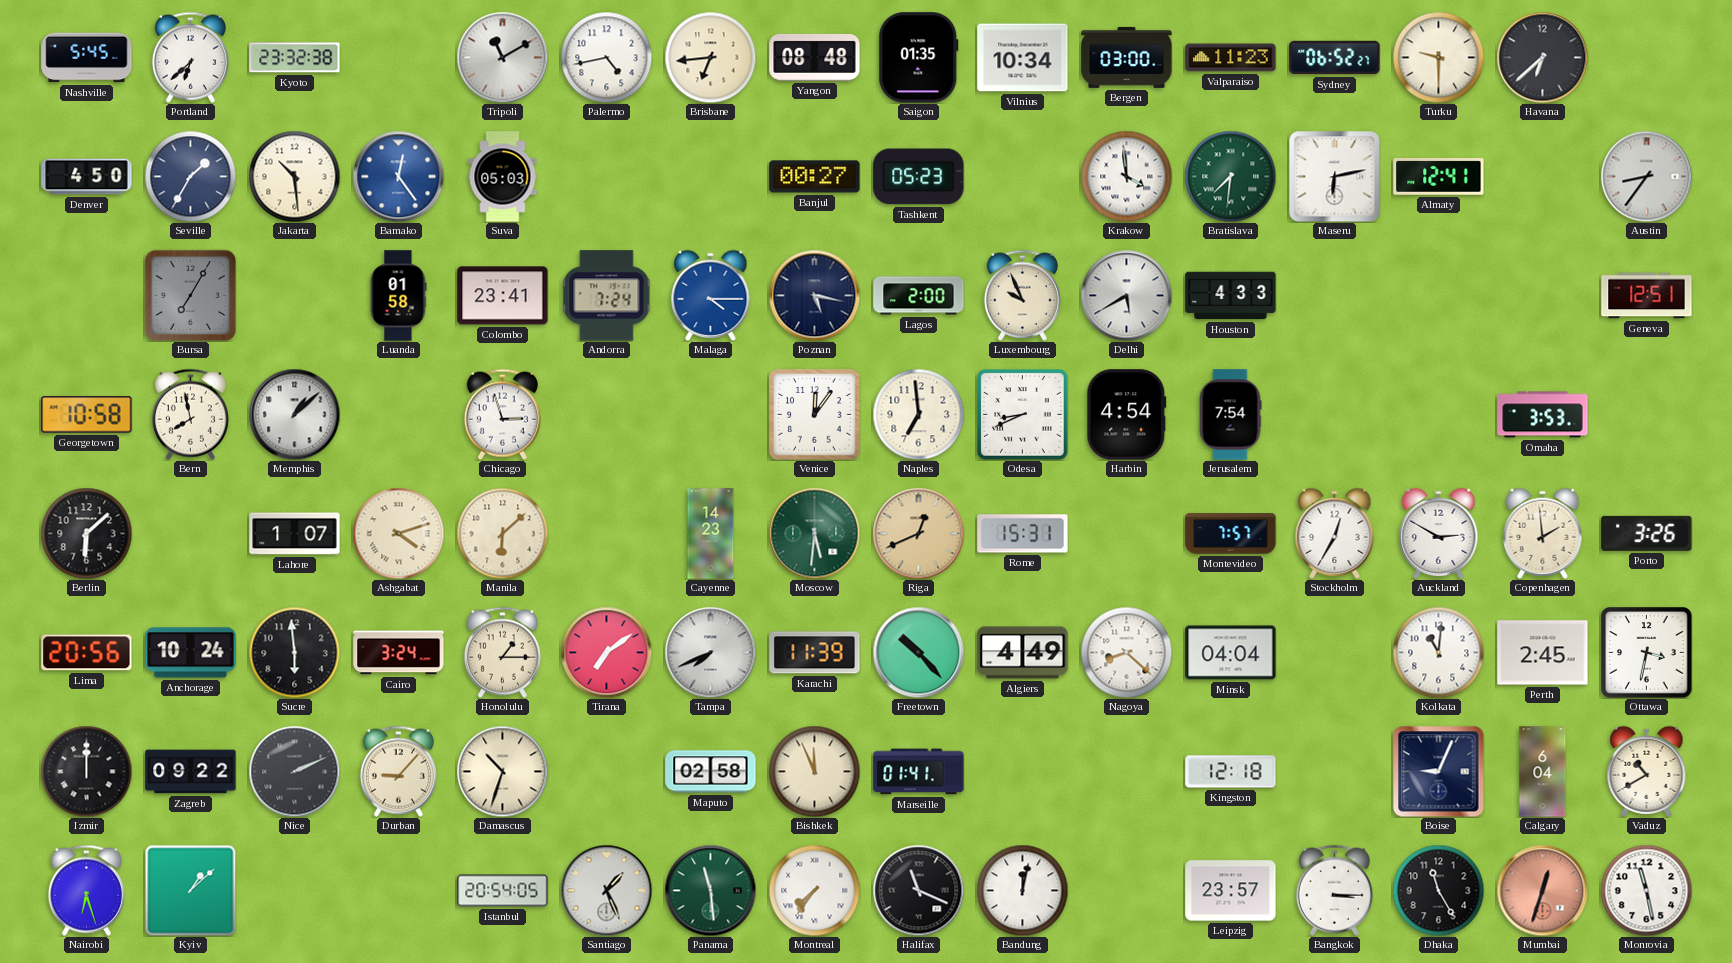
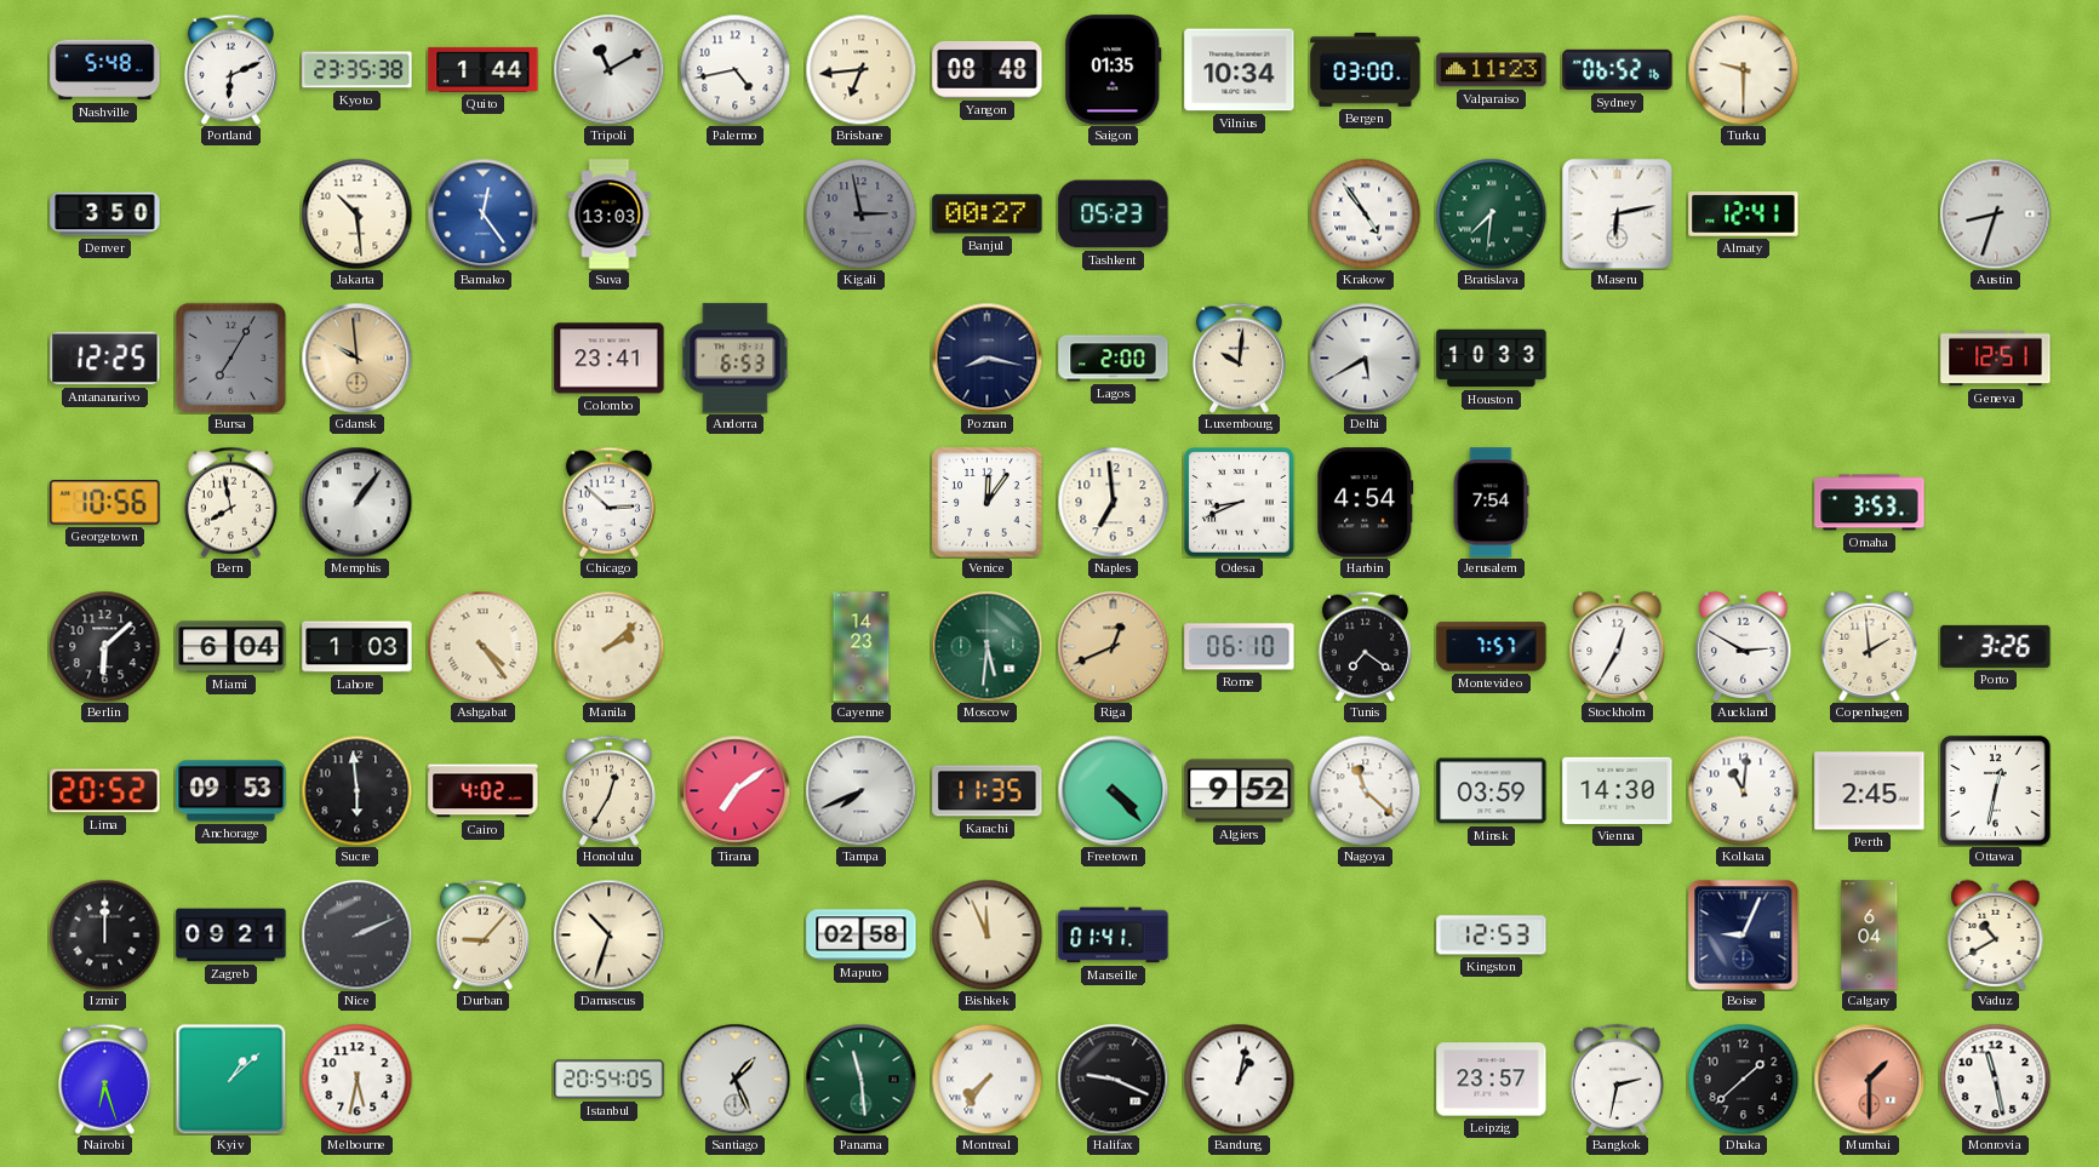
Nashville: 5:45 -> 5:48
Portland: 6:38 -> 6:11
Kyoto: 23:32 -> 23:35
Quito: none -> 1:44
Sydney: 06:52:27 -> 06:52:16
Havana: 6:38 -> none
Denver: 4:50 -> 3:50
Seville: 1:35 -> none
Suva: 05:03 -> 13:03
Kigali: none -> 2:58
Krakow: 3:59 -> 4:54
Austin: 8:36 -> 8:33
Antananarivo: none -> 12:25
Gdansk: none -> 9:59
Luanda: 01:58 -> none
Andorra: 7:24 -> 6:53
Malaga: 4:15 -> none
Poznan: 5:17 -> 8:17
Luxembourg: 9:56 -> 10:01
Houston: 4:33 -> 10:33
Georgetown: 10:58 -> 10:56
Memphis: 1:08 -> 1:06
Chicago: 2:57 -> 2:52
Miami: none -> 6:04
Lahore: 1:07 -> 1:03
Ashgabat: 4:12 -> 4:24
Manila: 6:08 -> 2:08
Rome: 15:31 -> 06:10
Tunis: none -> 7:21
Lima: 20:56 -> 20:52
Anchorage: 10:24 -> 09:53
Cairo: 3:24 -> 4:02
Honolulu: 1:15 -> 12:35
Karachi: 11:39 -> 11:35
Freetown: 10:23 -> 4:23
Algiers: 4:49 -> 9:52
Nagoya: 8:22 -> 11:22
Minsk: 04:04 -> 03:59
Vienna: none -> 14:30
Ottawa: 3:32 -> 12:32
Zagreb: 09:22 -> 09:21
Kingston: 12:18 -> 12:53
Melbourne: none -> 5:32
Halifax: 11:19 -> 9:19
Bandung: 12:02 -> 1:02
Bangkok: 3:15 -> 2:32
Dhaka: 11:25 -> 1:38
Mumbai: 12:33 -> 1:30
